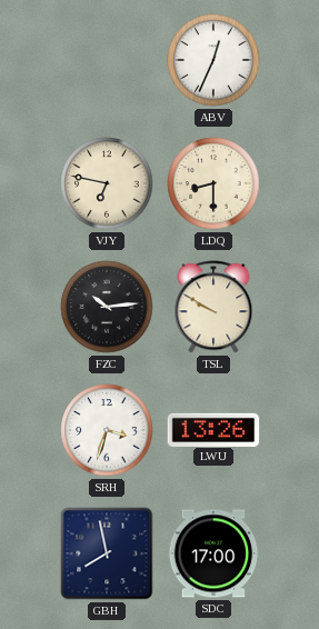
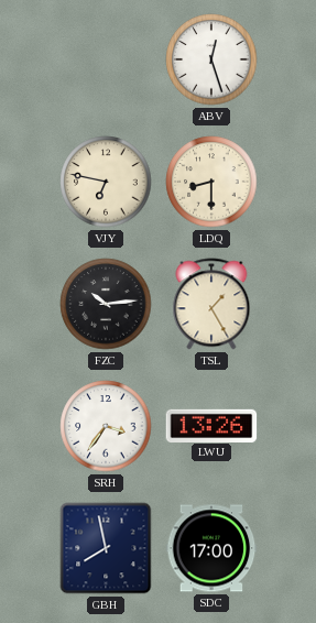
ABV: 12:34 -> 12:27
TSL: 9:50 -> 1:25
SRH: 3:33 -> 3:36
